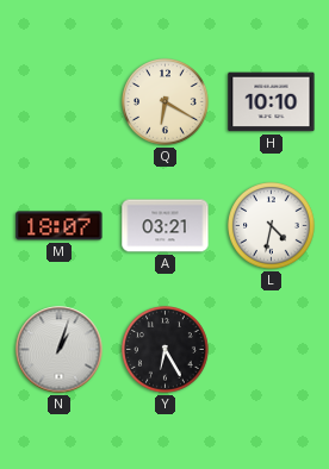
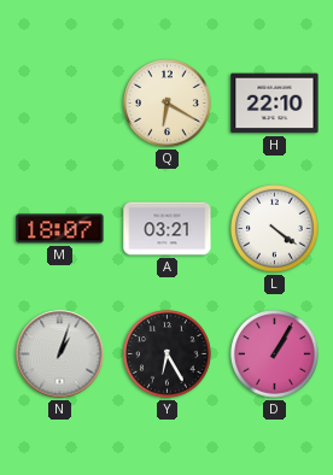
H: 10:10 -> 22:10
L: 4:32 -> 4:21
D: none -> 1:05
